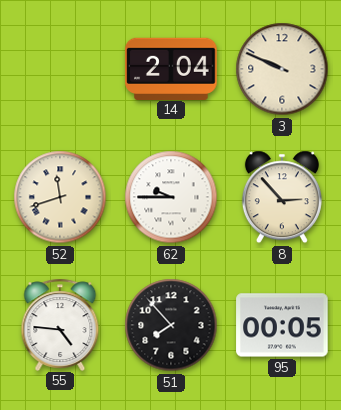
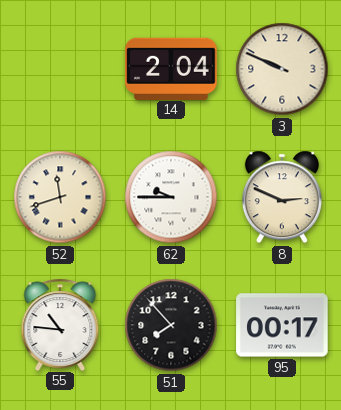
8: 2:53 -> 2:49
55: 4:46 -> 10:46
95: 00:05 -> 00:17
